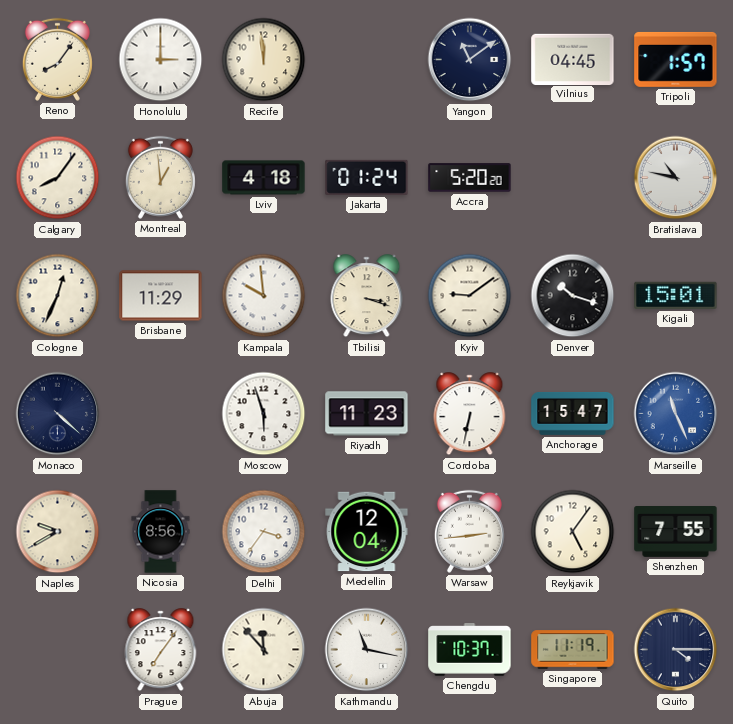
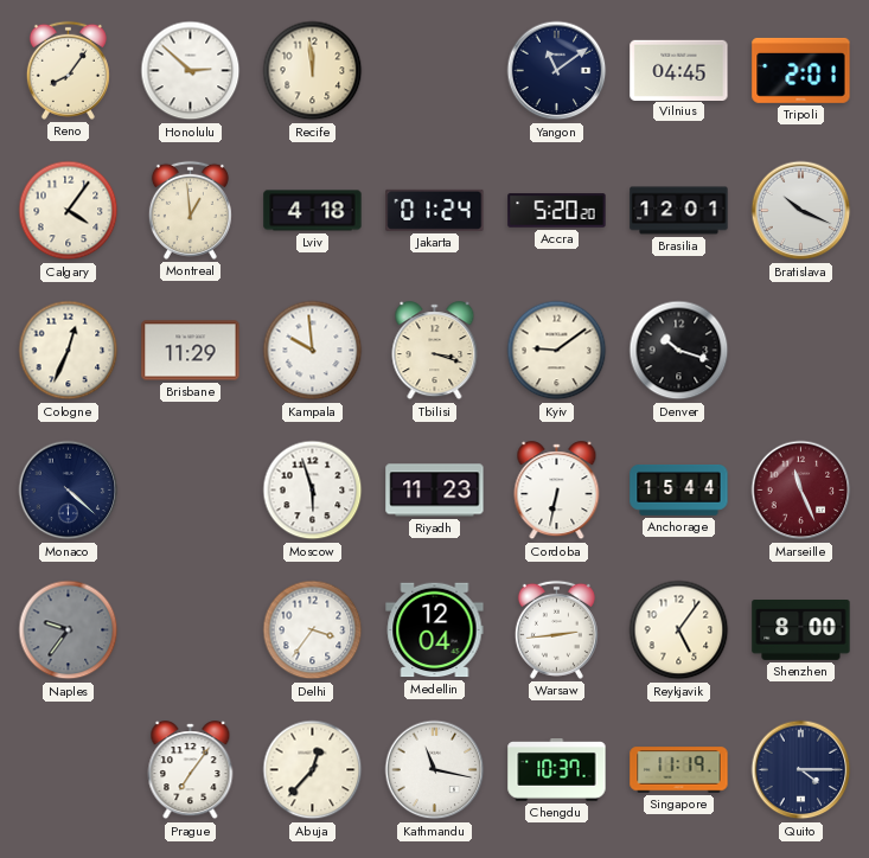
Honolulu: 3:00 -> 2:52
Tripoli: 1:57 -> 2:01
Calgary: 8:06 -> 4:06
Brasilia: none -> 12:01
Bratislava: 10:47 -> 10:19
Kigali: 15:01 -> none
Anchorage: 15:47 -> 15:44
Marseille dial: blue -> burgundy
Naples: 9:40 -> 9:36
Naples dial: cream -> grey
Nicosia: 8:56 -> none
Shenzhen: 7:55 -> 8:00
Abuja: 11:53 -> 12:37
